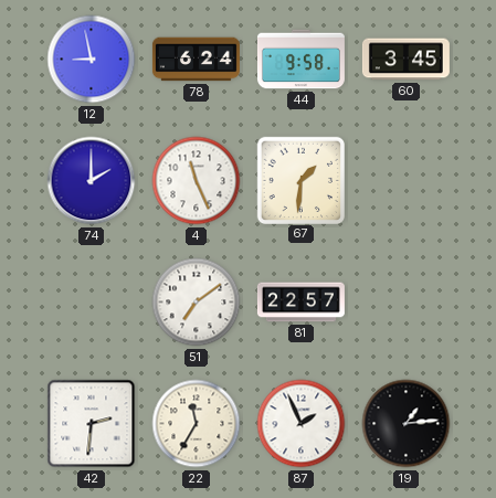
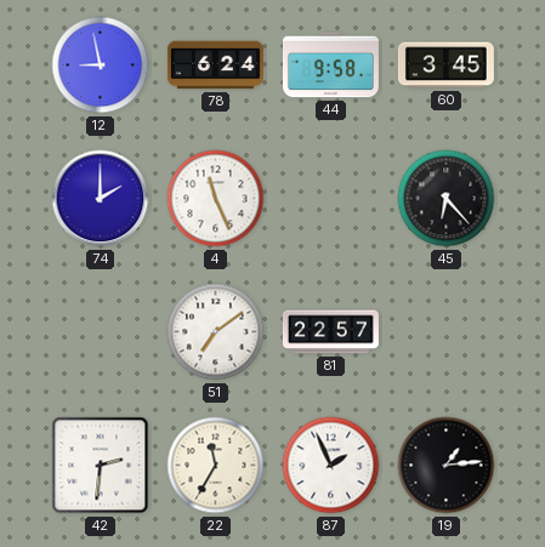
67: 1:31 -> none
45: none -> 6:23
